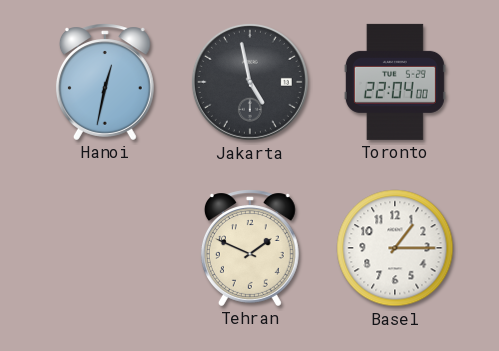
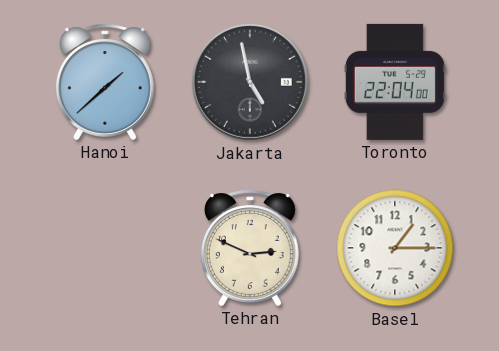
Hanoi: 12:32 -> 1:38
Tehran: 1:49 -> 2:49
